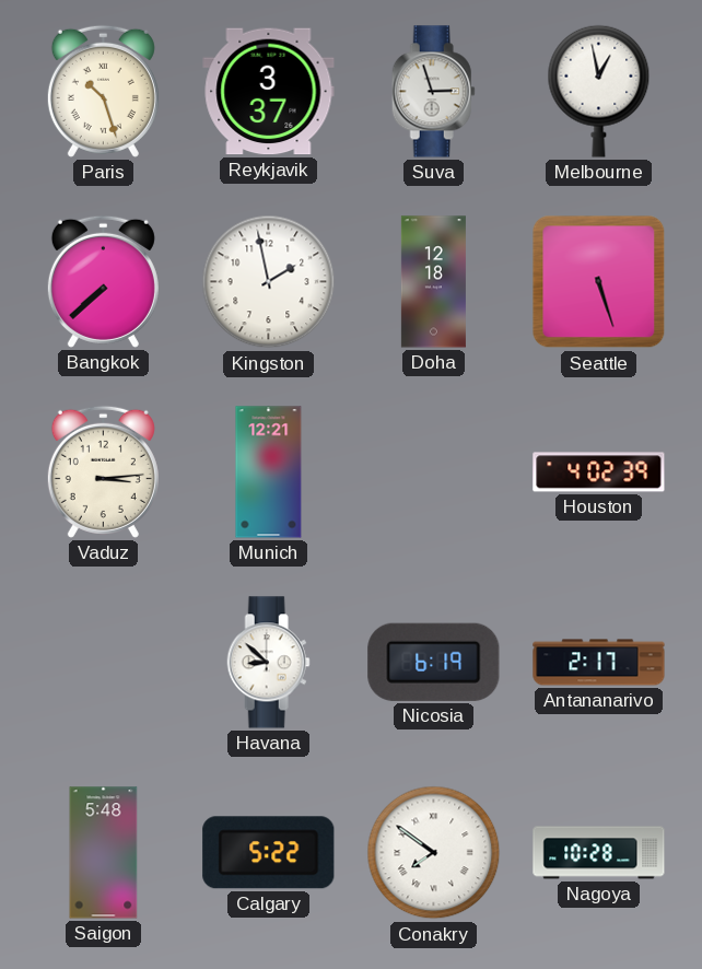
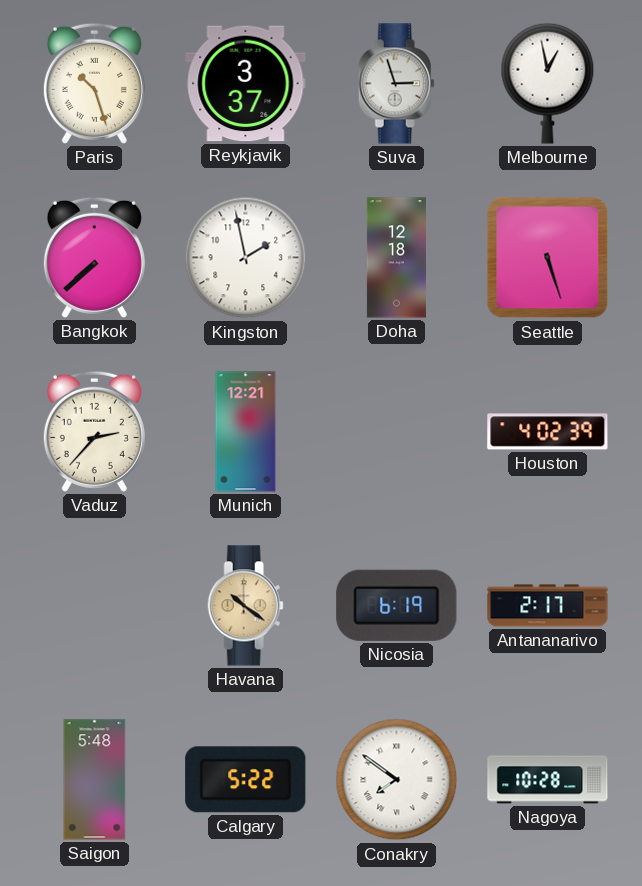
Vaduz: 3:14 -> 2:37
Havana: 8:52 -> 10:21
Havana dial: white -> champagne
